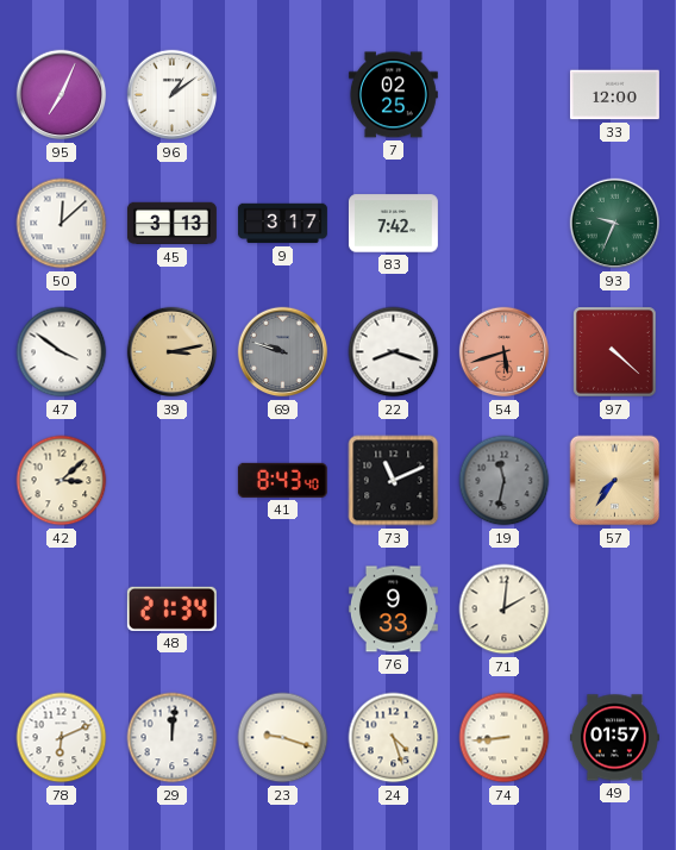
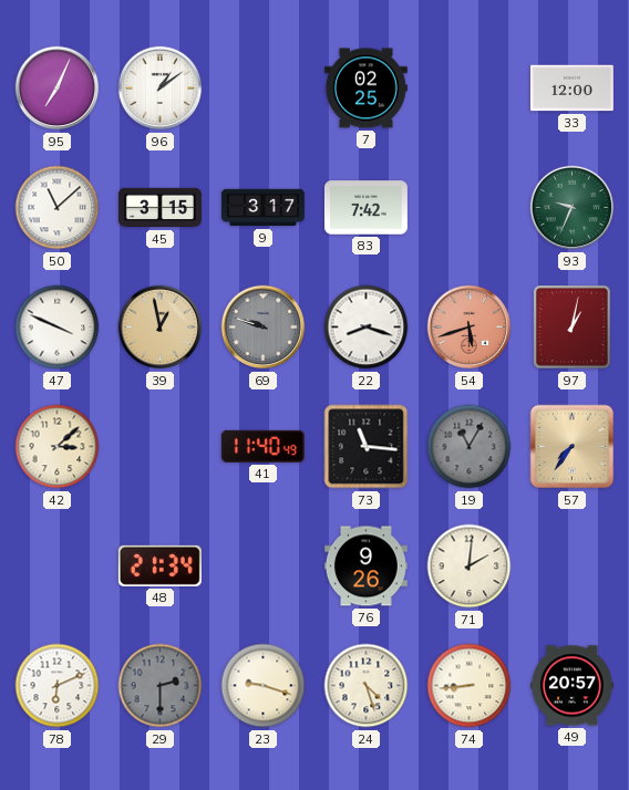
50: 12:08 -> 11:08
45: 3:13 -> 3:15
47: 3:51 -> 3:49
39: 3:13 -> 12:58
97: 4:22 -> 1:02
41: 8:43 -> 11:40
73: 11:11 -> 11:16
19: 11:32 -> 11:05
76: 9:33 -> 9:26
29: 12:01 -> 2:30
29 dial: white -> grey
49: 01:57 -> 20:57
